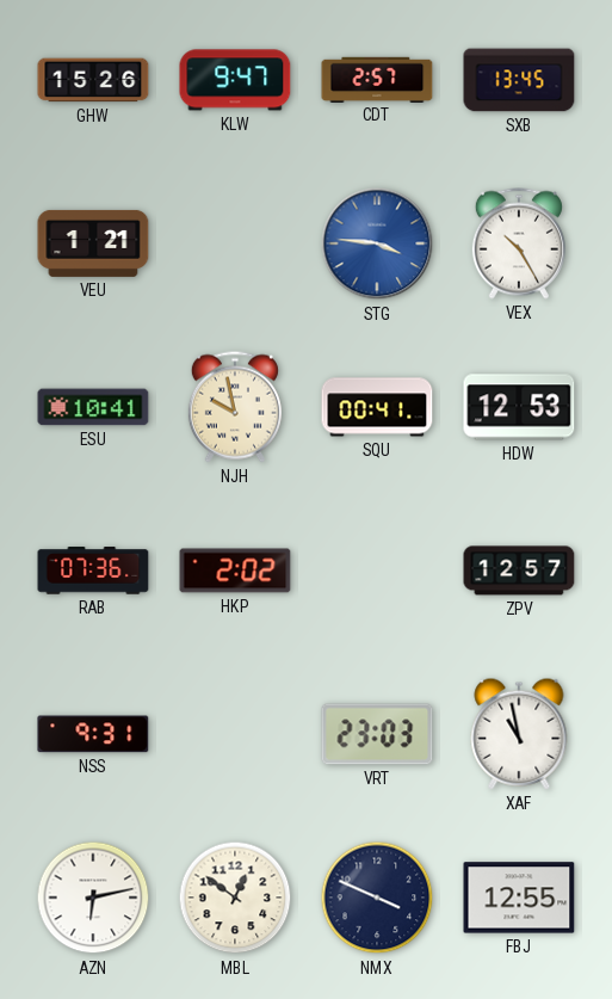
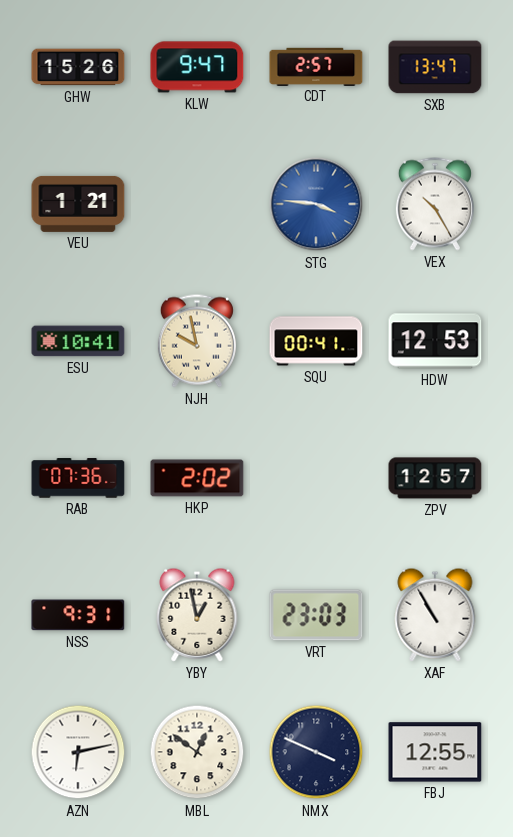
SXB: 13:45 -> 13:47
YBY: none -> 12:58
XAF: 10:58 -> 10:55
